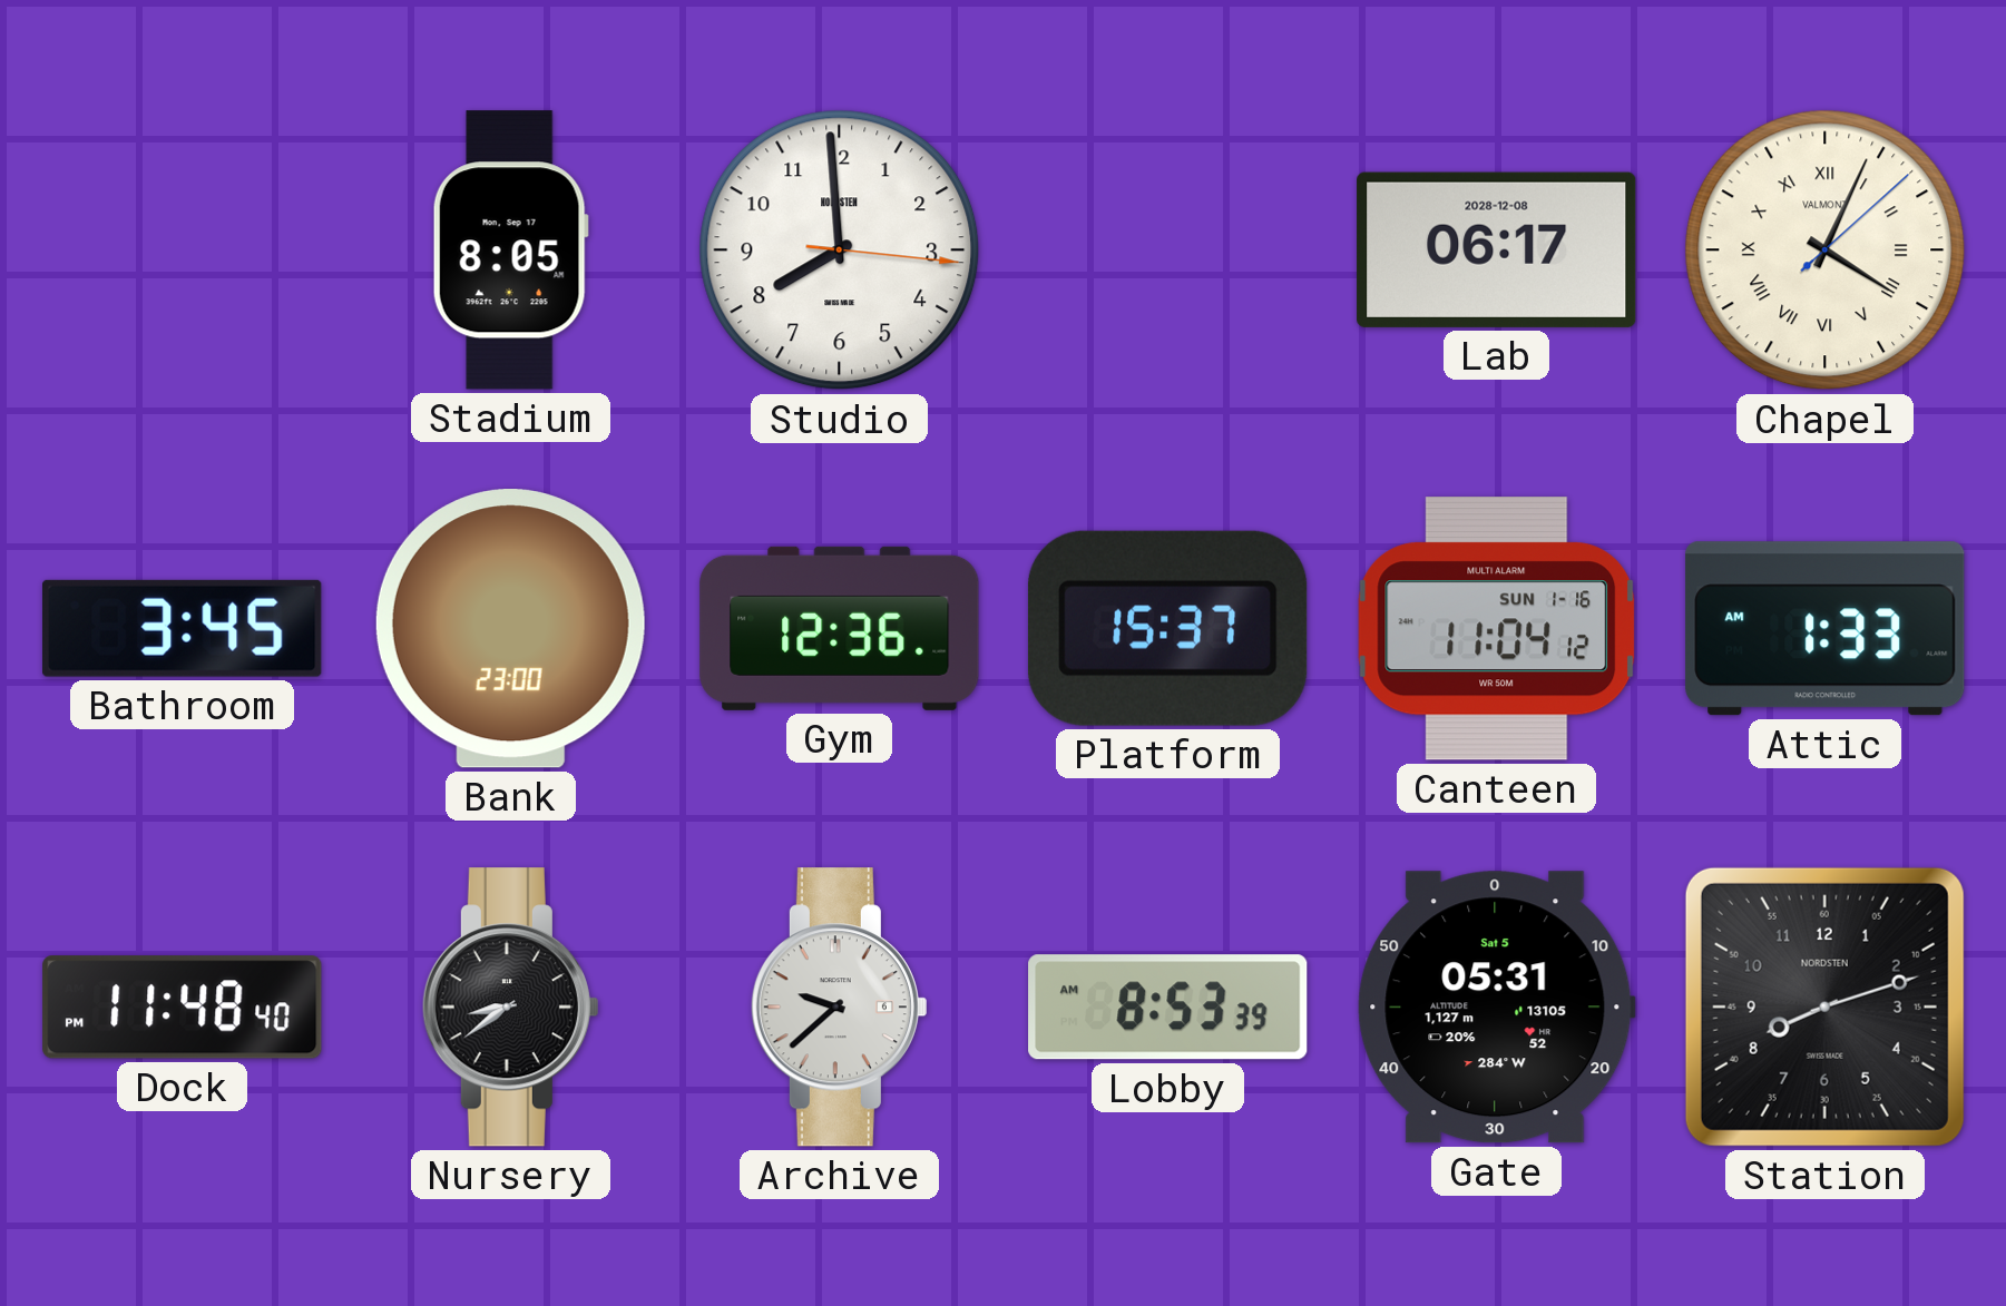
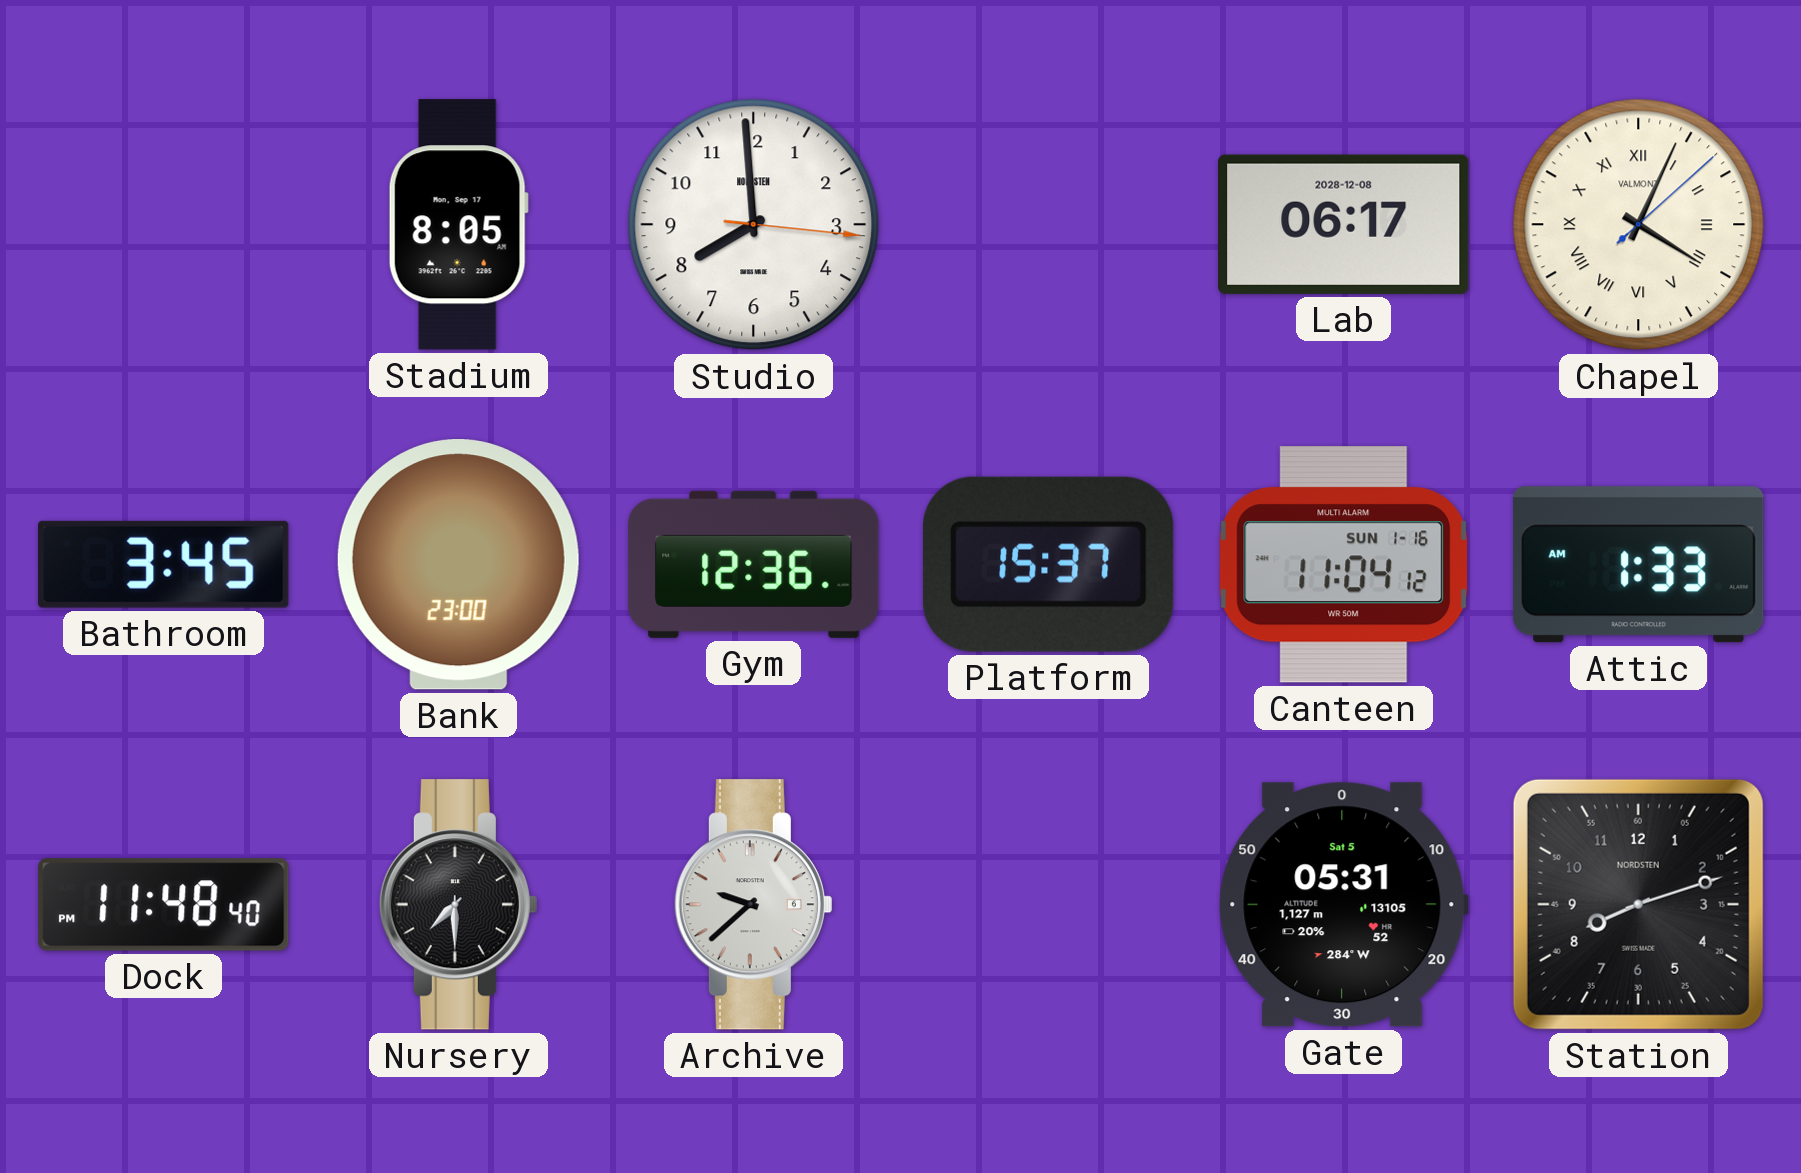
Nursery: 8:39 -> 7:30
Lobby: 8:53 -> none
